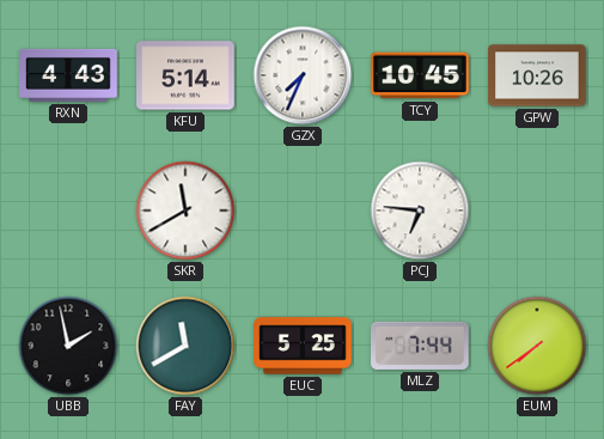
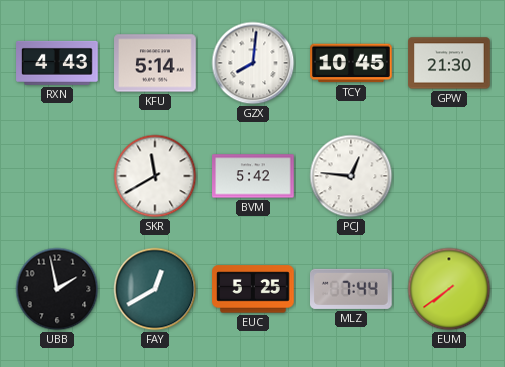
GZX: 7:34 -> 8:01
GPW: 10:26 -> 21:30
BVM: none -> 5:42
PCJ: 6:46 -> 12:46
FAY: 11:40 -> 12:40
